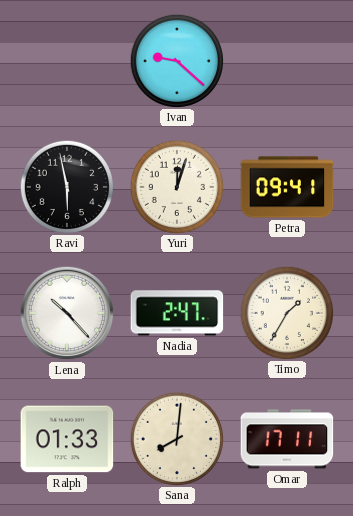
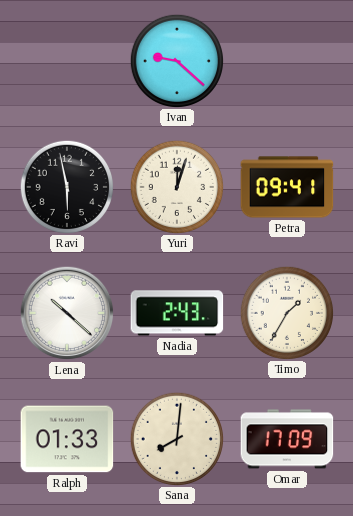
Lena: 10:23 -> 10:22
Nadia: 2:47 -> 2:43
Omar: 17:11 -> 17:09
